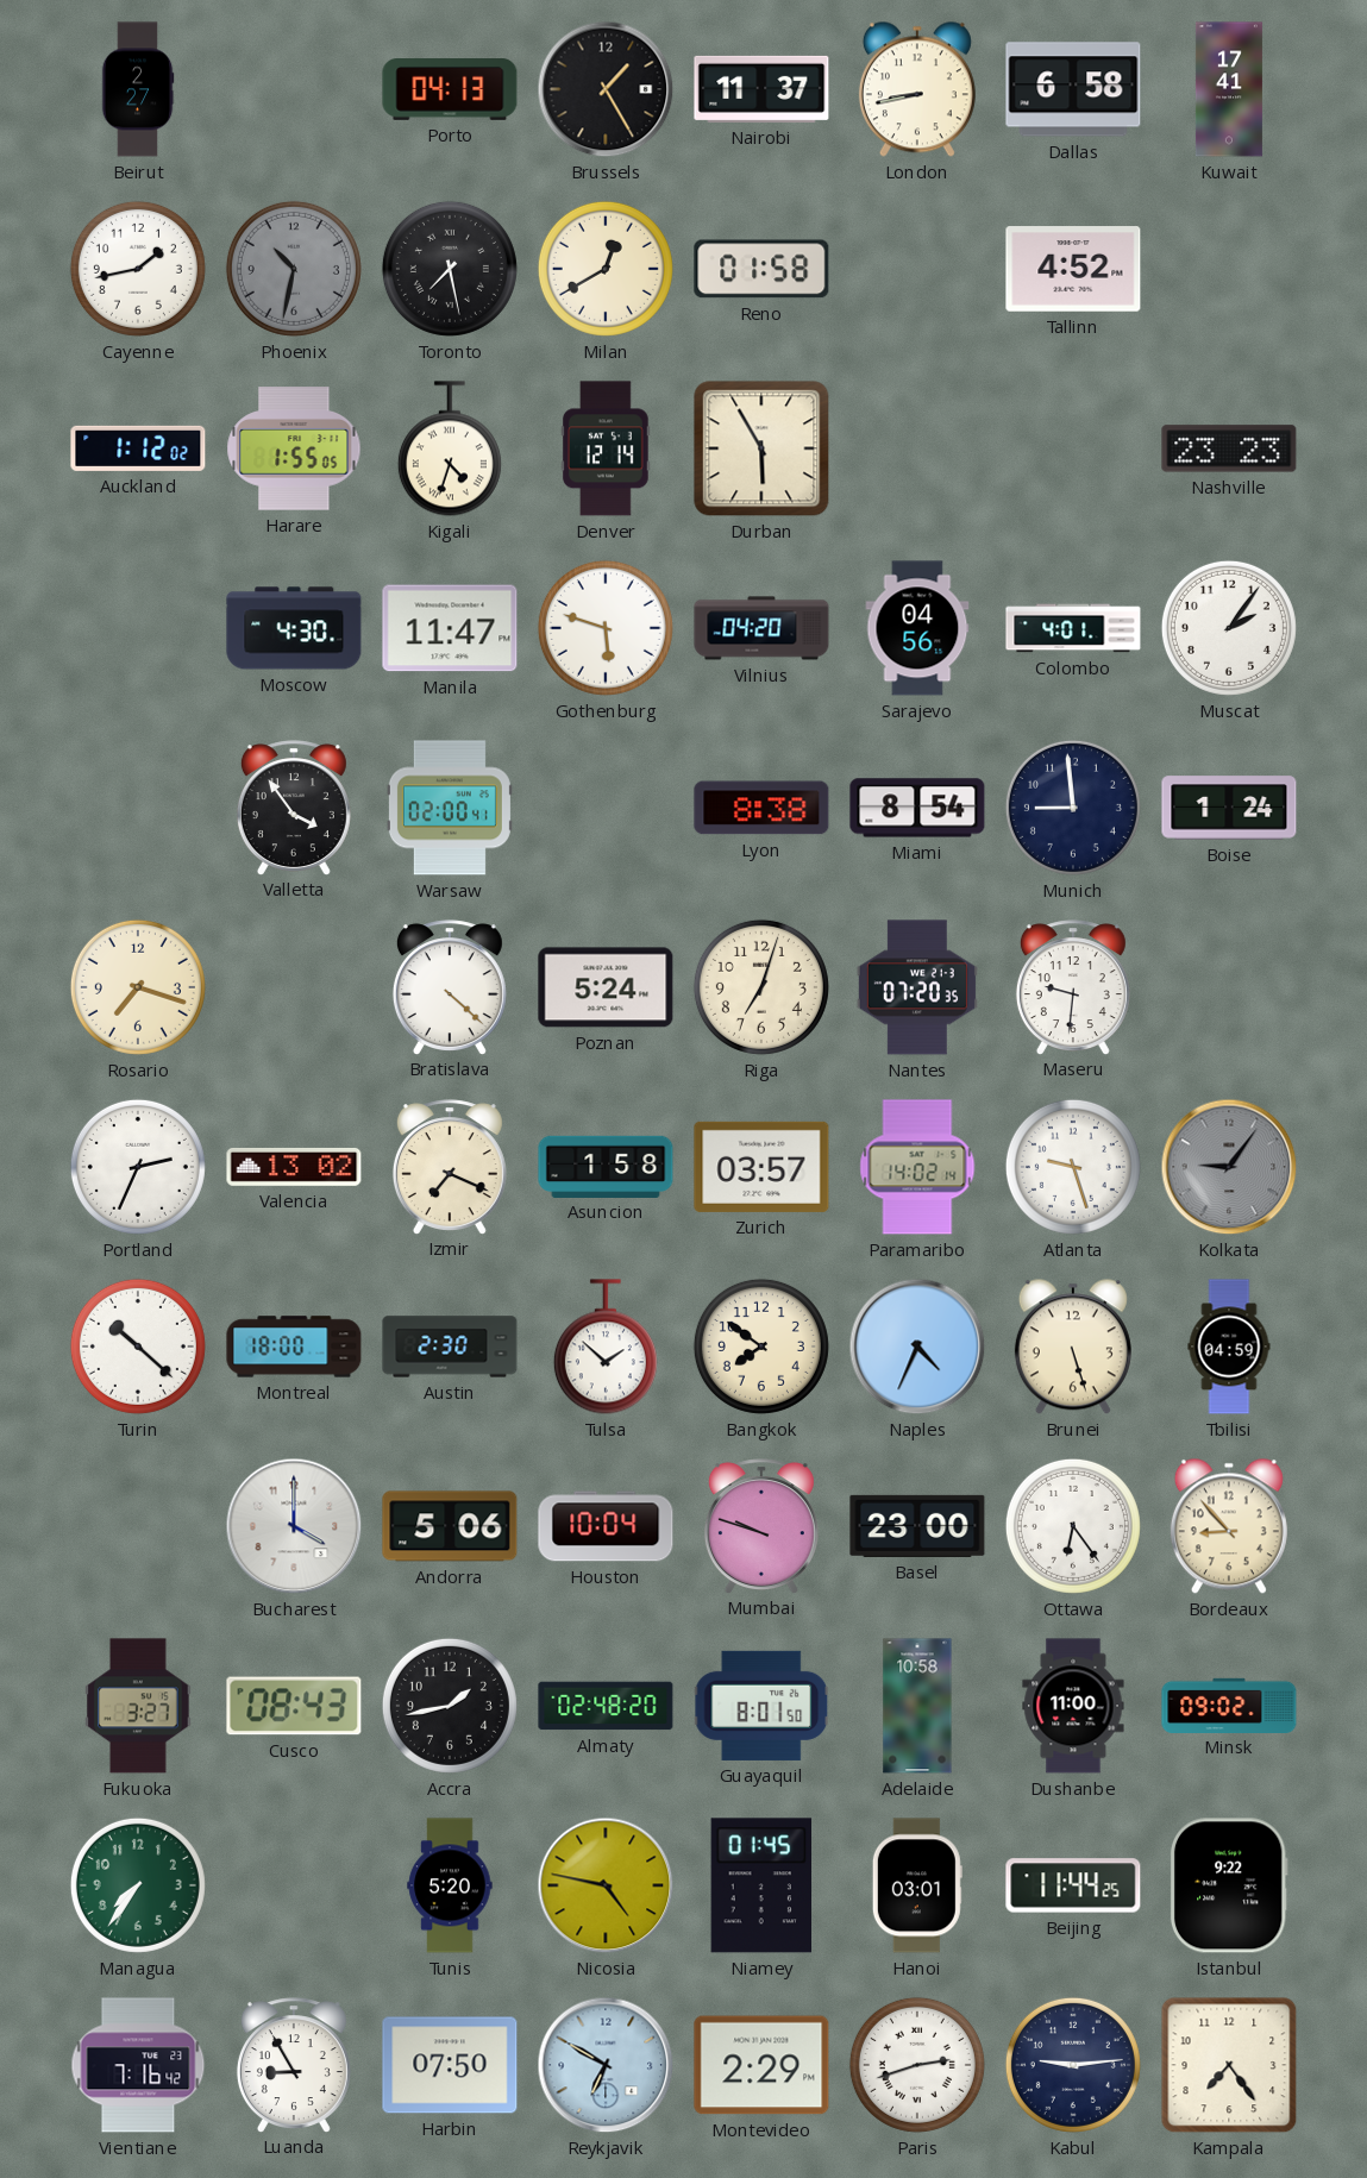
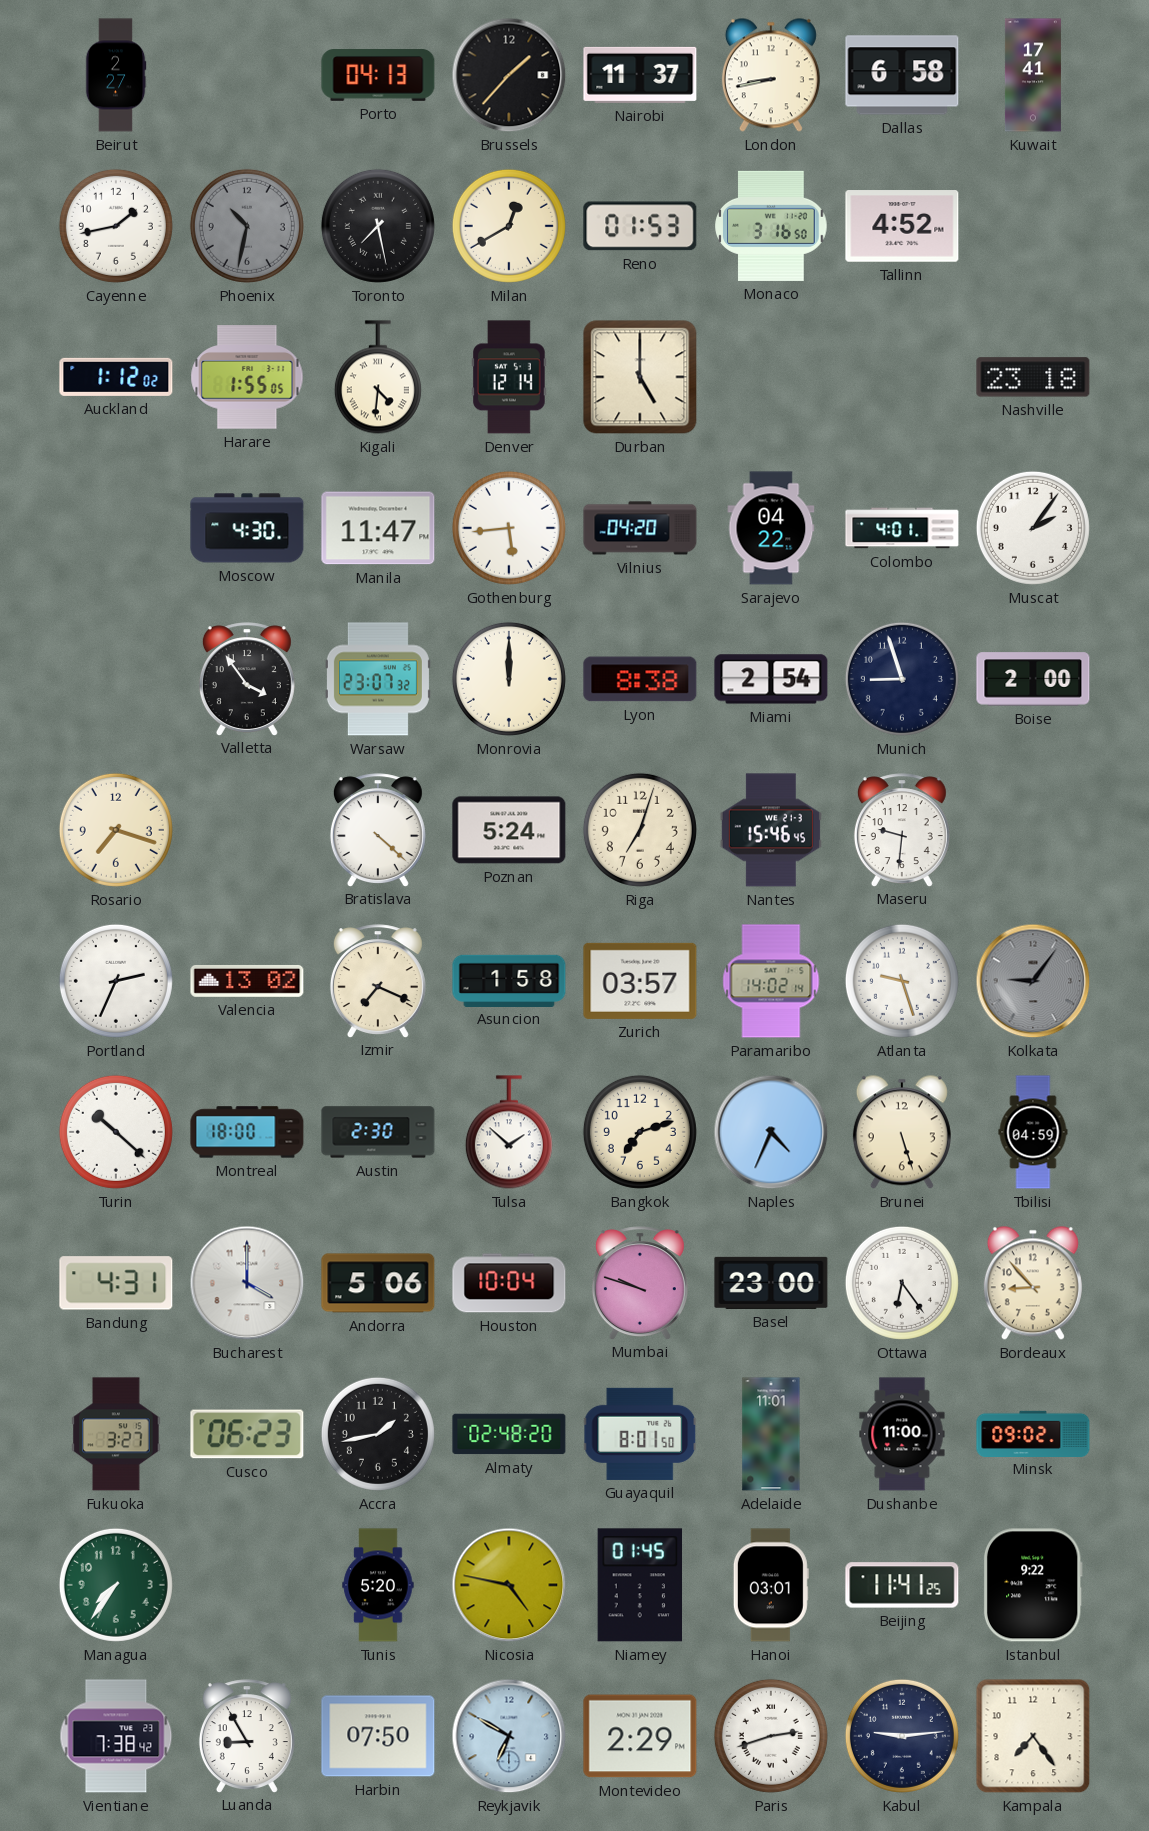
Brussels: 1:25 -> 1:37
Reno: 01:58 -> 01:53
Monaco: none -> 3:16
Kigali: 4:33 -> 4:31
Durban: 5:55 -> 5:00
Nashville: 23:23 -> 23:18
Gothenburg: 5:48 -> 5:44
Sarajevo: 04:56 -> 04:22
Warsaw: 02:00 -> 23:07
Monrovia: none -> 12:00
Miami: 8:54 -> 2:54
Munich: 8:59 -> 8:57
Boise: 1:24 -> 2:00
Nantes: 07:20 -> 15:46
Bangkok: 7:51 -> 7:12
Bandung: none -> 4:31
Cusco: 08:43 -> 06:23
Adelaide: 10:58 -> 11:01
Beijing: 11:44 -> 11:41
Vientiane: 7:16 -> 7:38
